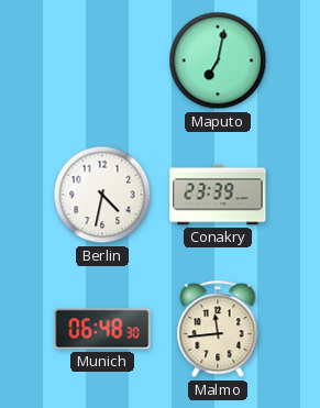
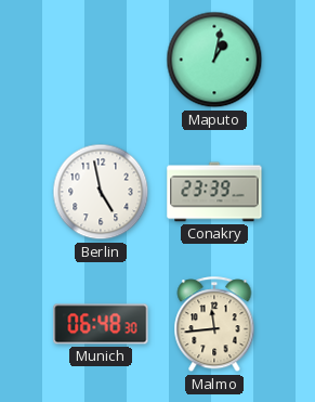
Maputo: 7:02 -> 1:02
Berlin: 4:32 -> 4:58
